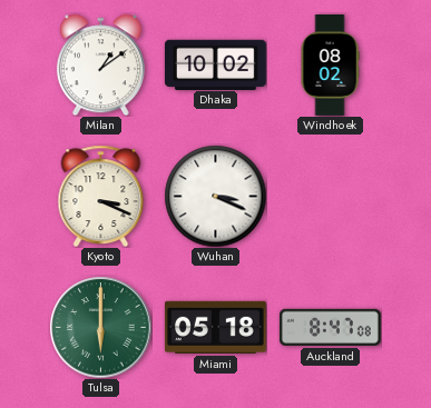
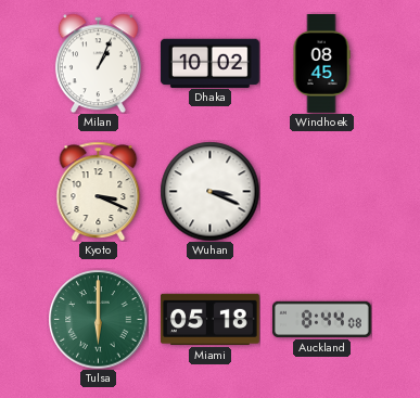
Milan: 1:09 -> 1:04
Windhoek: 08:02 -> 08:45
Auckland: 8:47 -> 8:44
